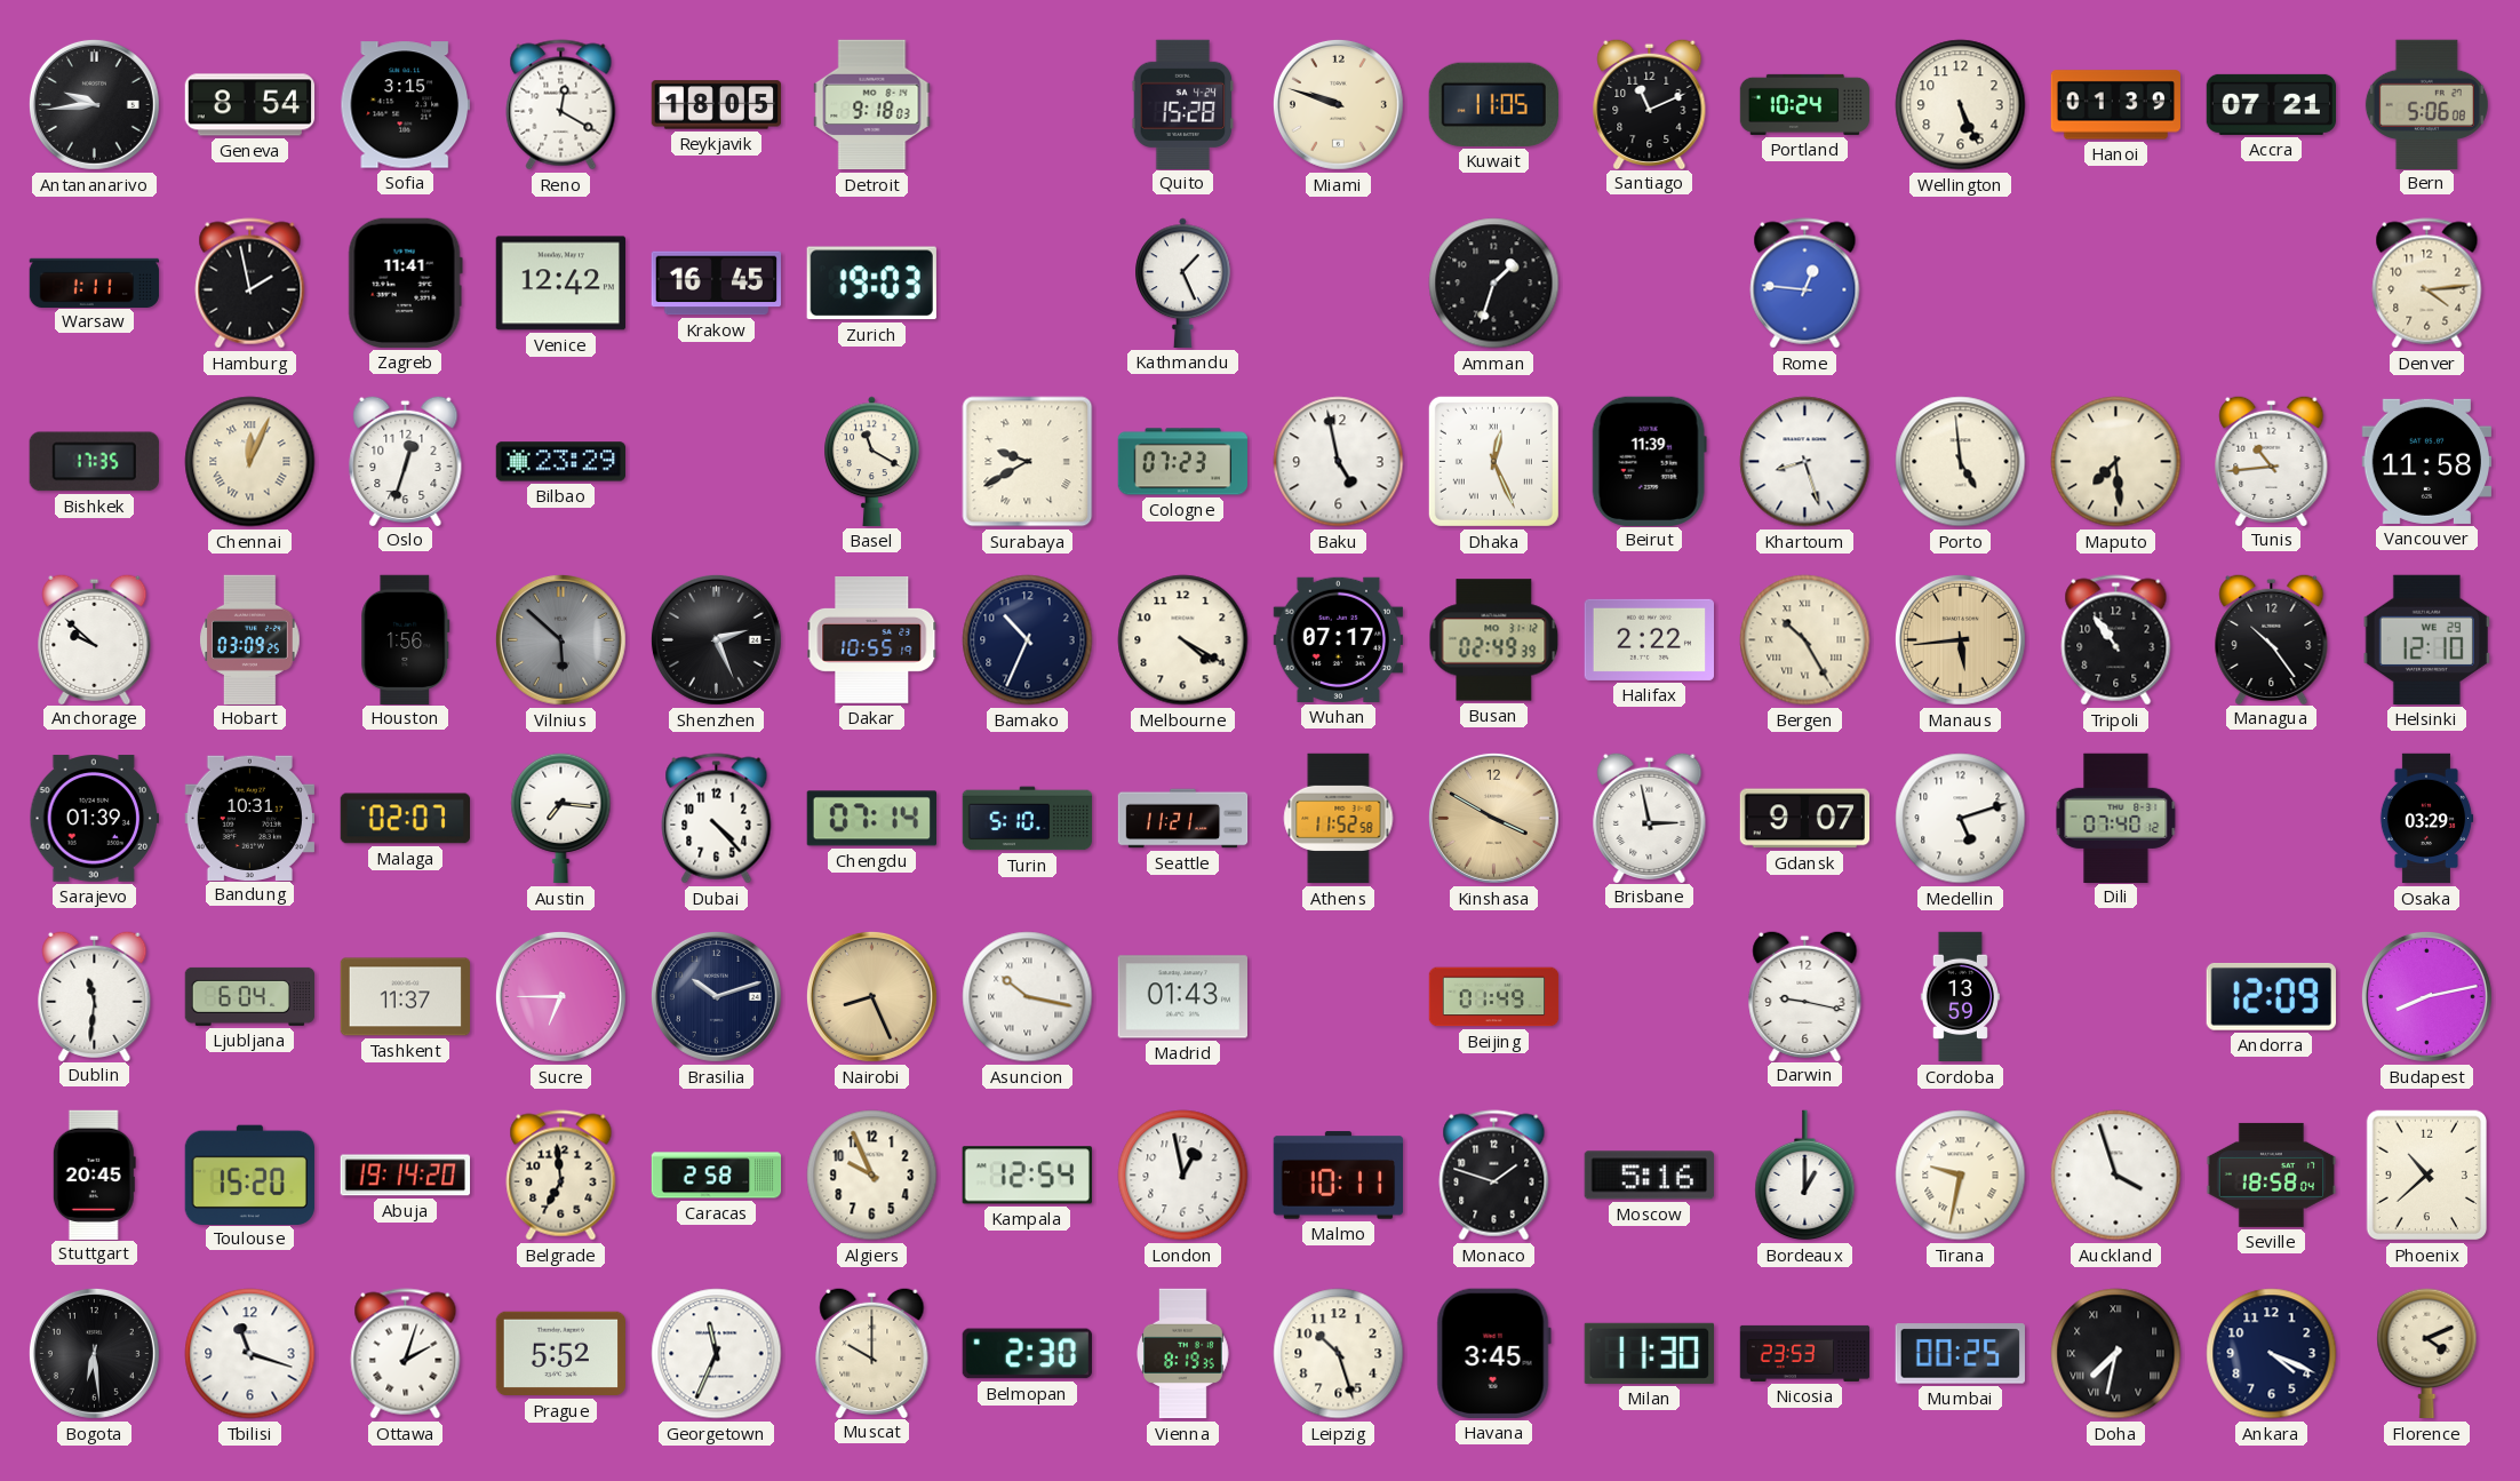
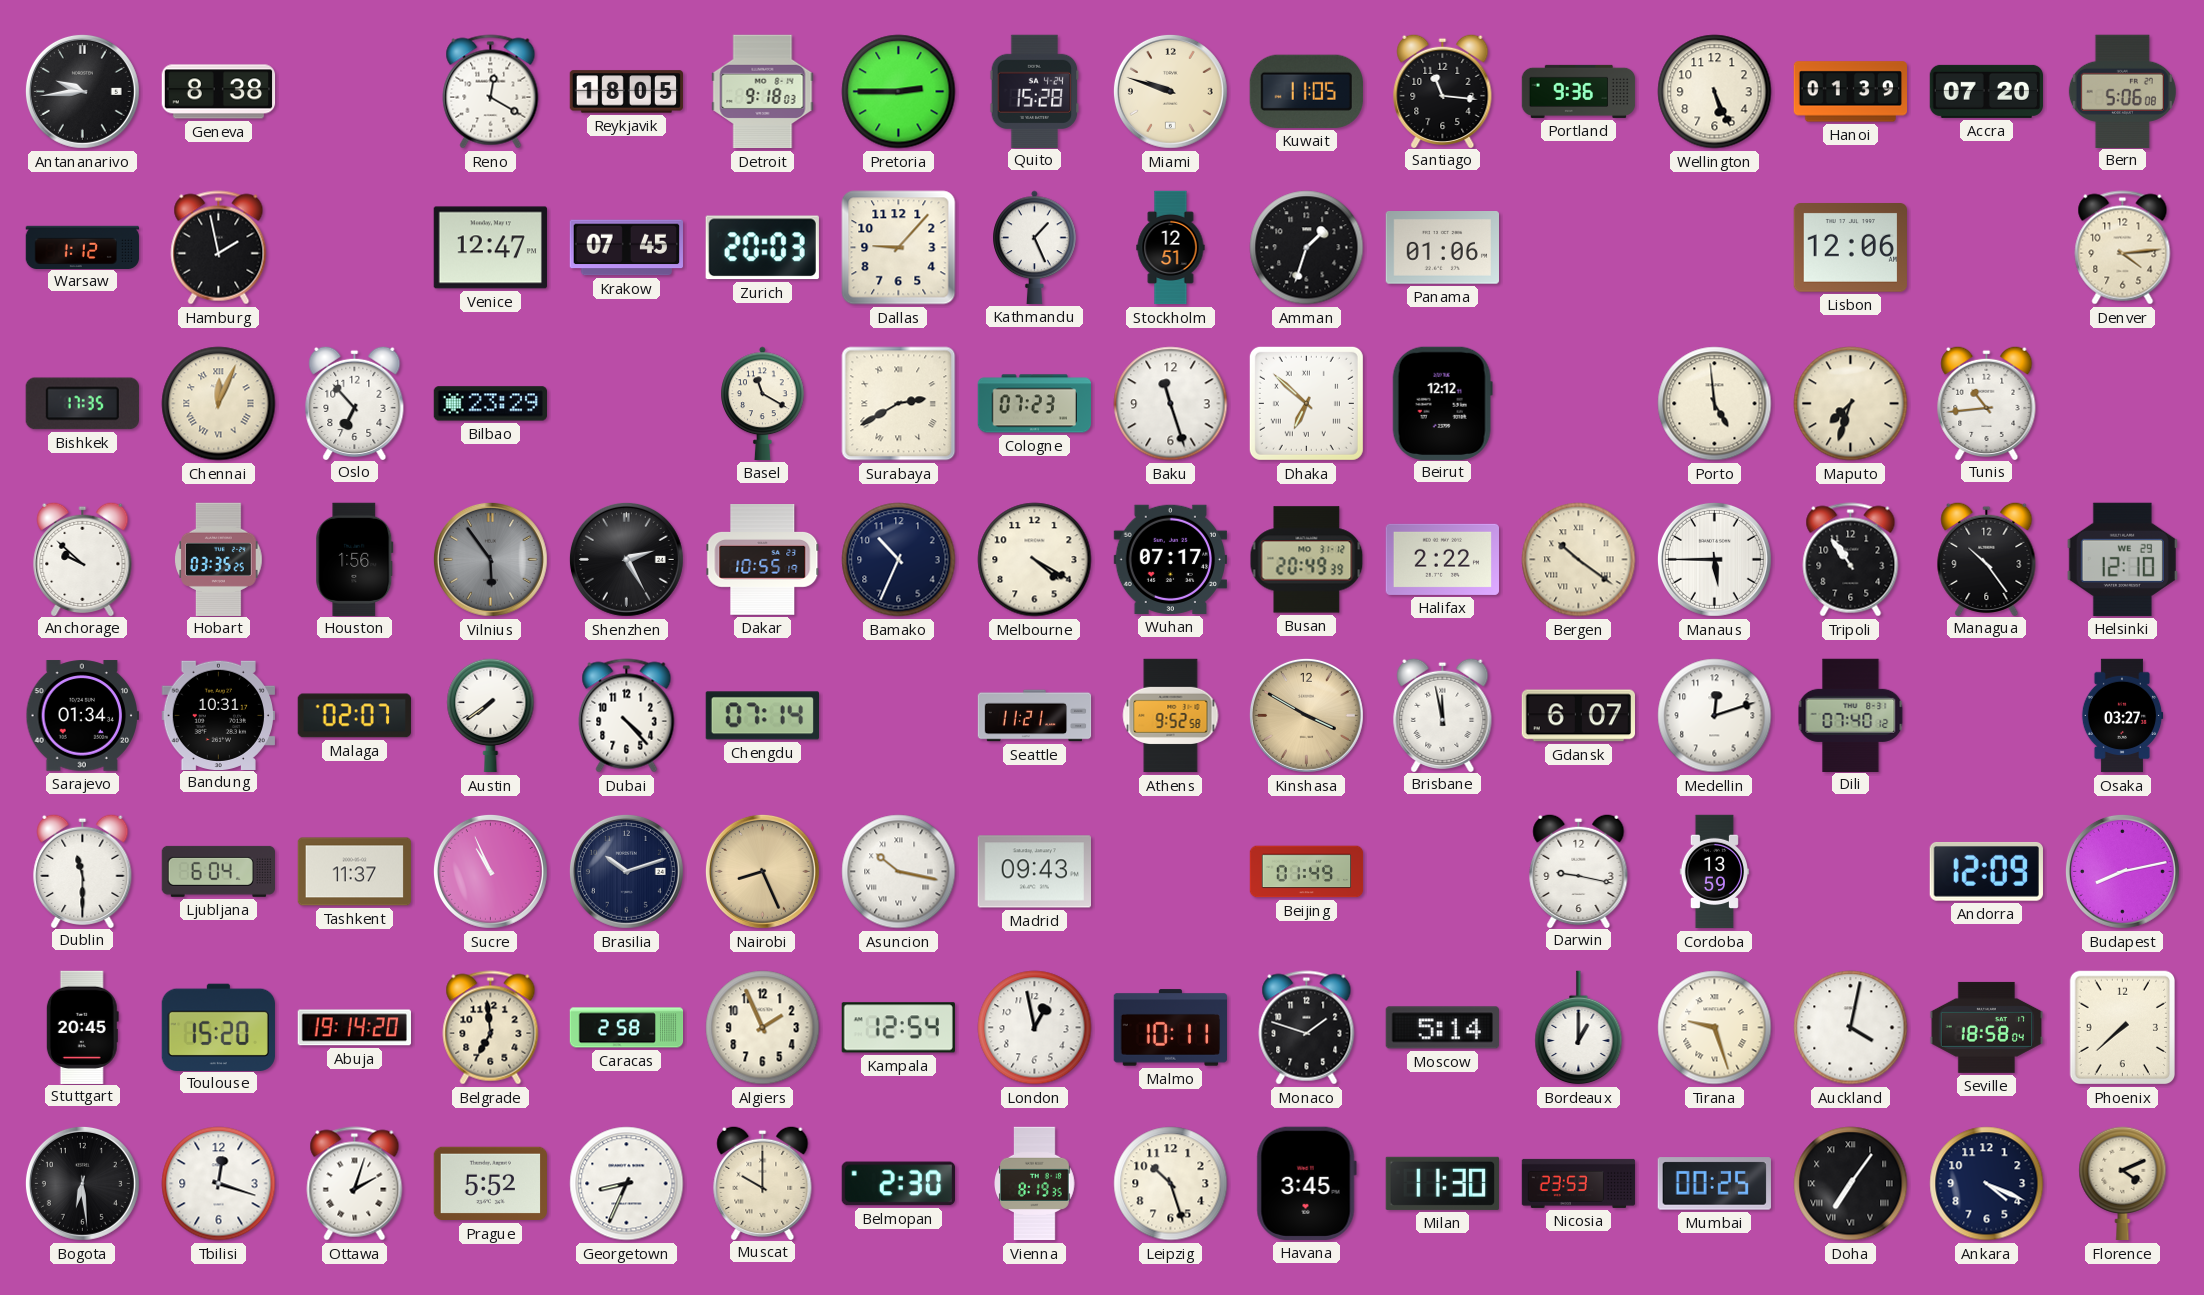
Geneva: 8:54 -> 8:38
Sofia: 3:15 -> none
Pretoria: none -> 2:45
Santiago: 11:11 -> 11:16
Portland: 10:24 -> 9:36
Accra: 07:21 -> 07:20
Warsaw: 1:11 -> 1:12
Zagreb: 11:41 -> none
Venice: 12:42 -> 12:47
Krakow: 16:45 -> 07:45
Zurich: 19:03 -> 20:03
Dallas: none -> 9:07
Stockholm: none -> 12:51
Panama: none -> 01:06
Rome: 12:46 -> none
Lisbon: none -> 12:06
Oslo: 12:33 -> 6:53
Surabaya: 9:40 -> 2:40
Baku: 4:58 -> 11:27
Dhaka: 12:26 -> 6:52
Beirut: 11:39 -> 12:12
Khartoum: 8:27 -> none
Maputo: 7:29 -> 7:33
Vancouver: 11:58 -> none
Hobart: 03:09 -> 03:35
Vilnius: 5:52 -> 5:54
Shenzhen: 2:26 -> 2:25
Busan: 02:49 -> 20:49
Bergen: 10:25 -> 10:21
Manaus: 5:44 -> 5:45
Manaus dial: champagne -> white
Sarajevo: 01:39 -> 01:34
Austin: 7:16 -> 7:39
Turin: 5:10 -> none
Athens: 11:52 -> 9:52
Brisbane: 2:58 -> 11:58
Gdansk: 9:07 -> 6:07
Medellin: 5:12 -> 12:12
Osaka: 03:29 -> 03:27
Dublin: 11:31 -> 11:30
Sucre: 6:45 -> 10:56
Madrid: 01:43 -> 09:43
Algiers: 9:56 -> 1:56
Moscow: 5:16 -> 5:14
Tirana: 9:32 -> 9:27
Auckland: 3:57 -> 4:02
Phoenix: 10:38 -> 7:38
Tbilisi: 11:18 -> 12:18
Georgetown: 11:34 -> 8:34
Doha: 7:32 -> 7:06
